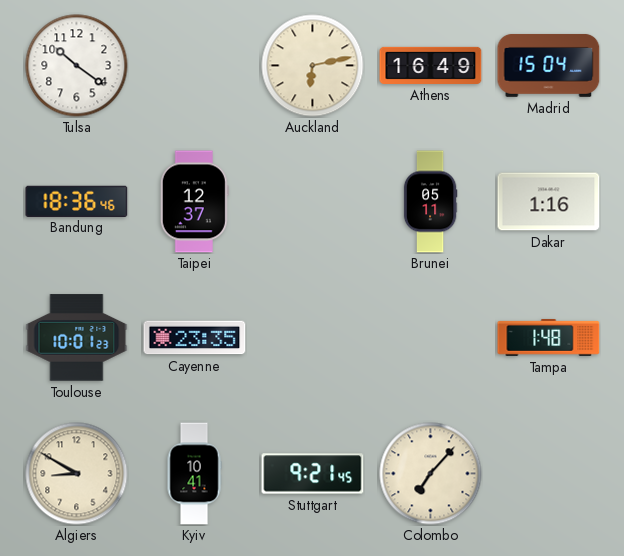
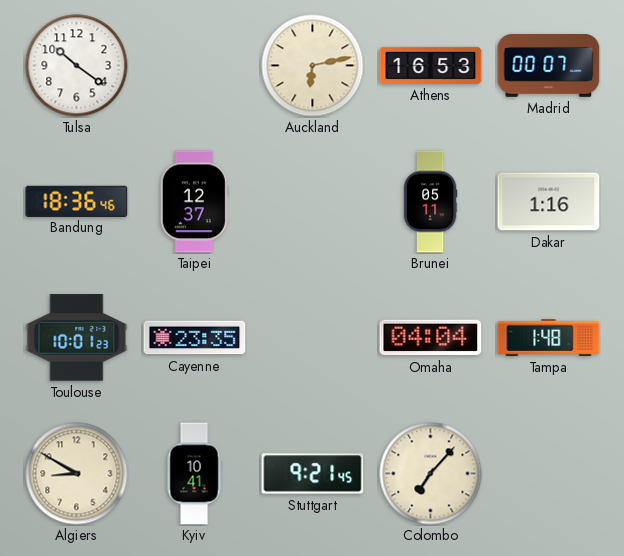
Athens: 16:49 -> 16:53
Madrid: 15:04 -> 00:07
Omaha: none -> 04:04
